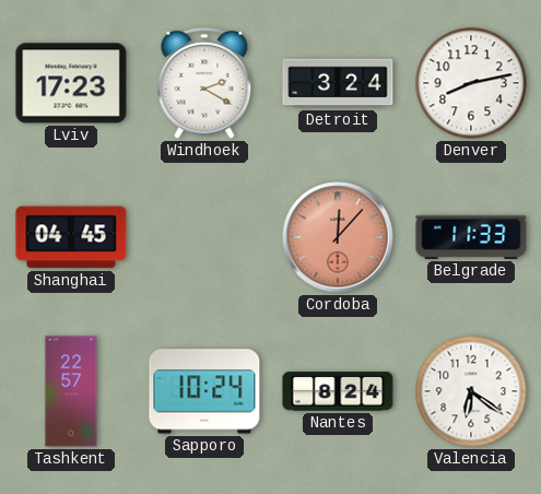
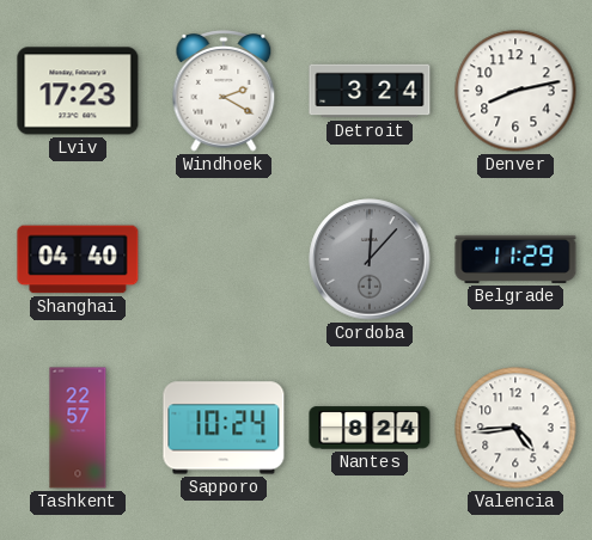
Shanghai: 04:45 -> 04:40
Cordoba dial: salmon -> grey
Belgrade: 11:33 -> 11:29
Valencia: 6:21 -> 4:44
